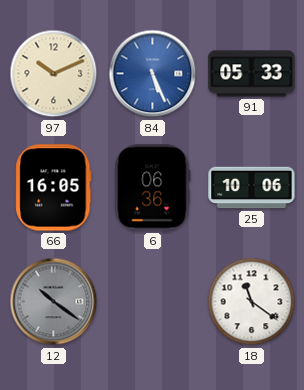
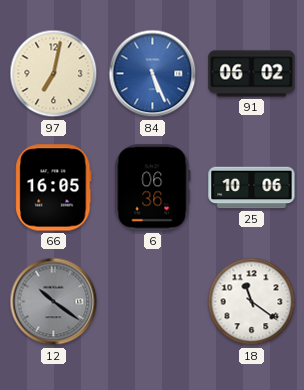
97: 10:11 -> 7:02
91: 05:33 -> 06:02
